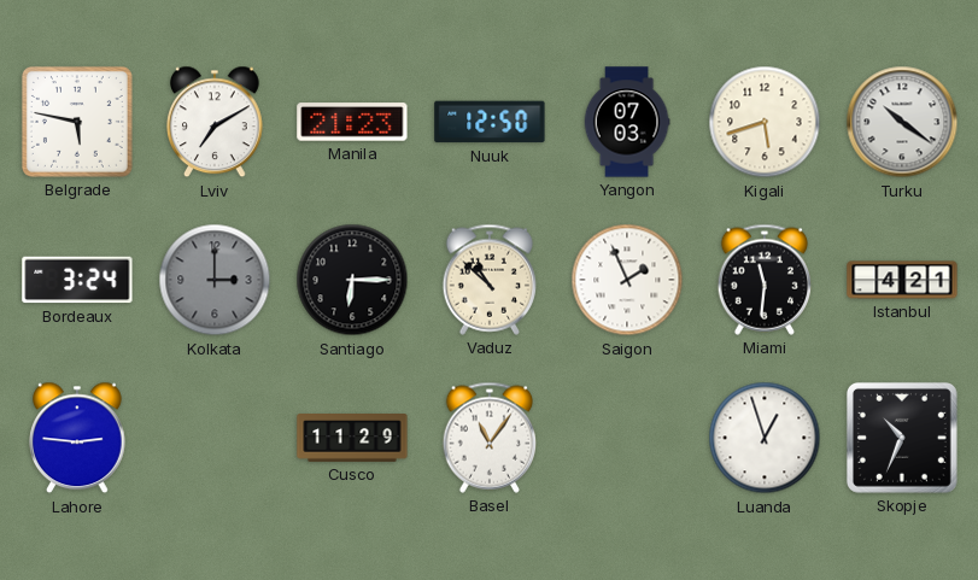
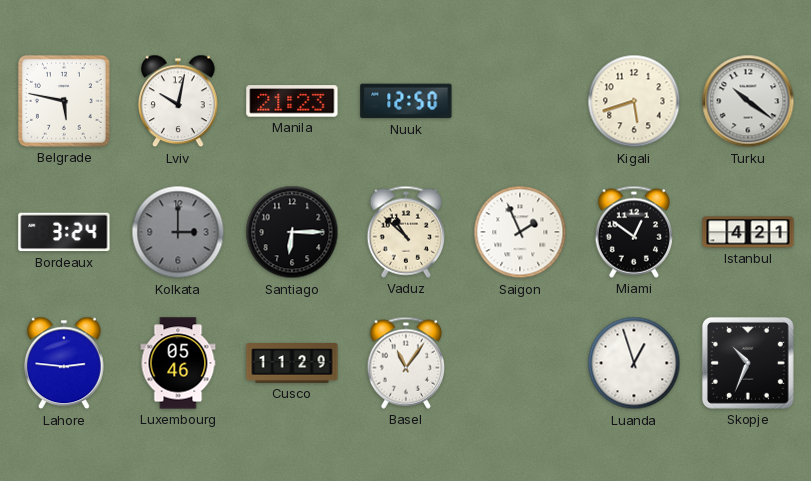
Lviv: 7:10 -> 10:02
Yangon: 07:03 -> none
Miami: 11:31 -> 12:51
Luxembourg: none -> 05:46
